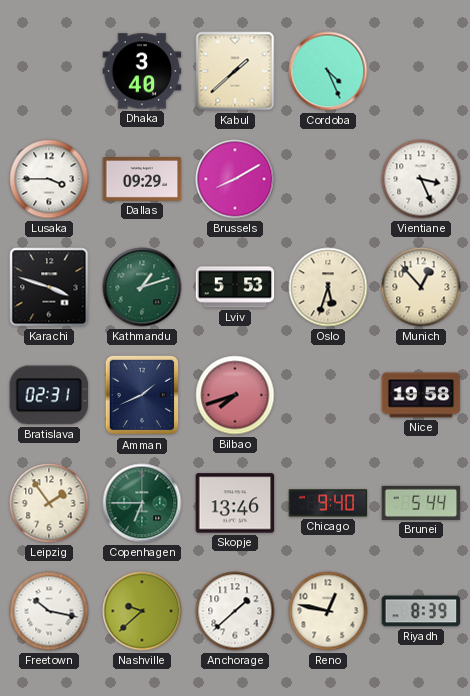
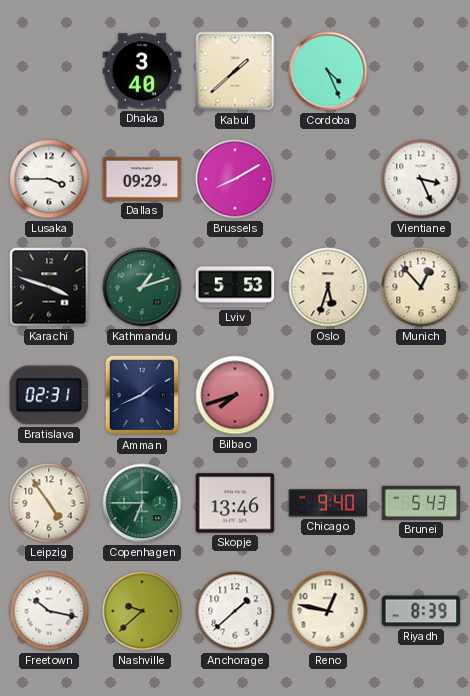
Nice: 19:58 -> none
Leipzig: 1:54 -> 4:54
Brunei: 5:44 -> 5:43
